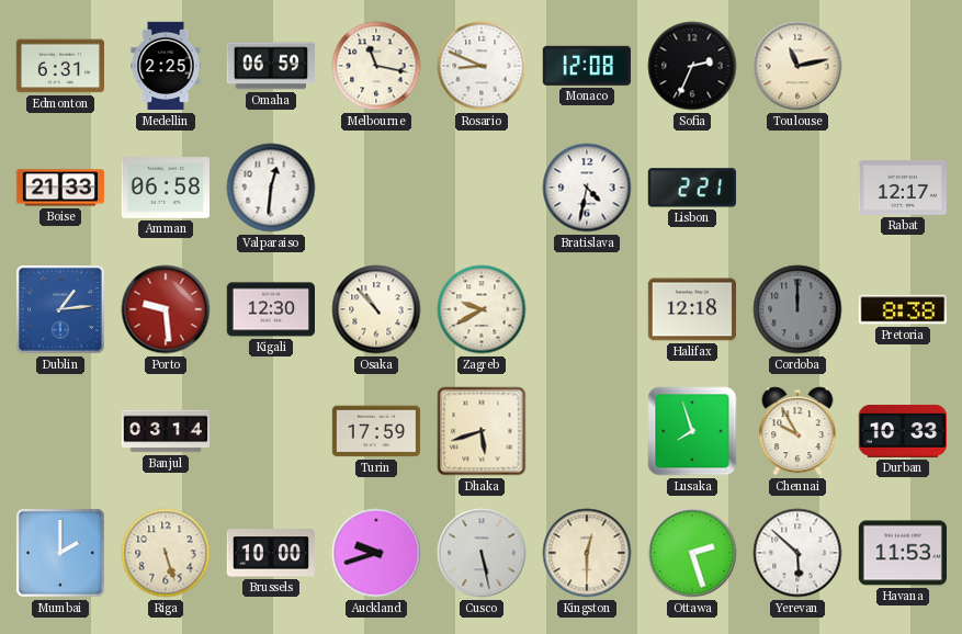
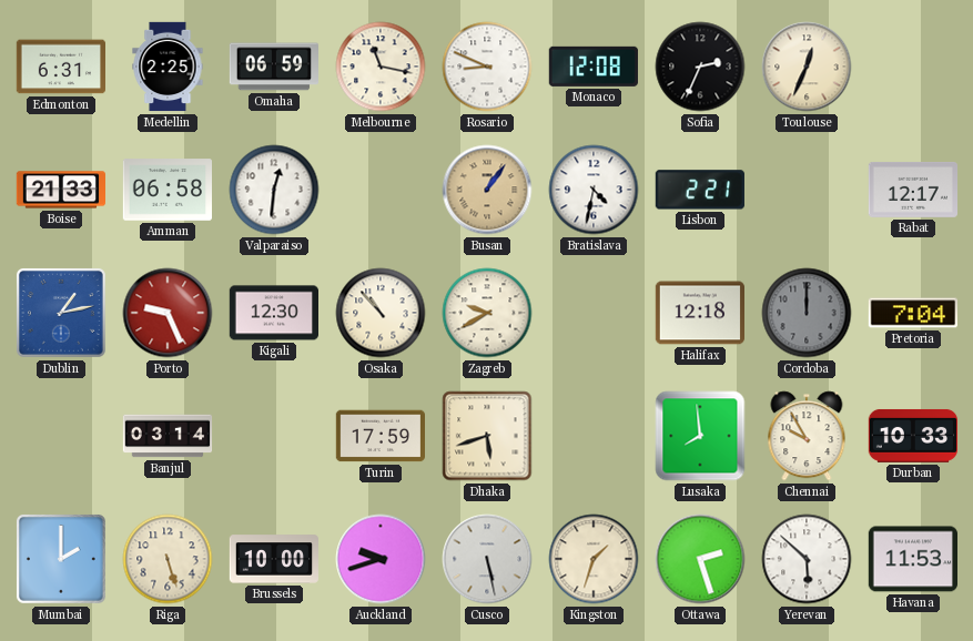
Toulouse: 11:13 -> 12:34
Busan: none -> 1:06
Dublin: 1:14 -> 1:13
Porto: 9:29 -> 9:26
Pretoria: 8:38 -> 7:04
Lusaka: 7:57 -> 7:59
Kingston: 12:30 -> 1:33
